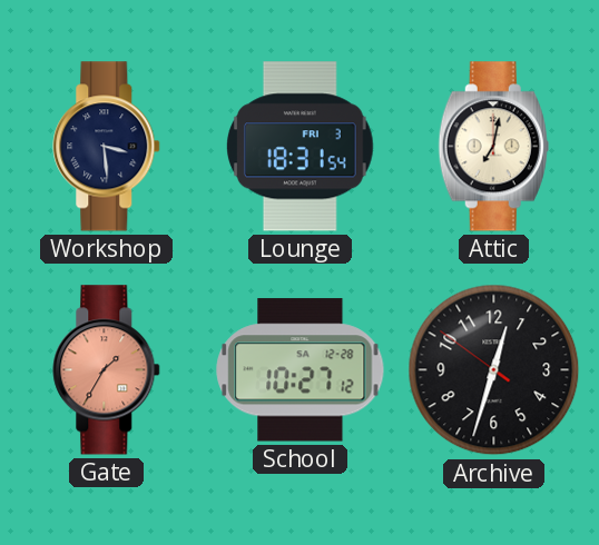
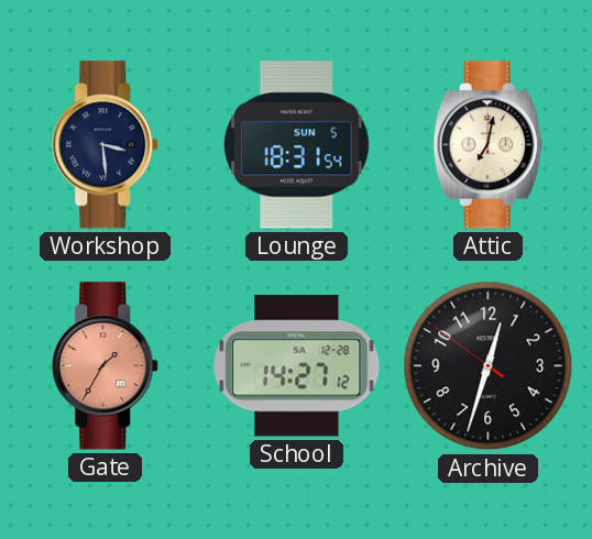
Lounge date: FRI 3 -> SUN 5
School: 10:27 -> 14:27
